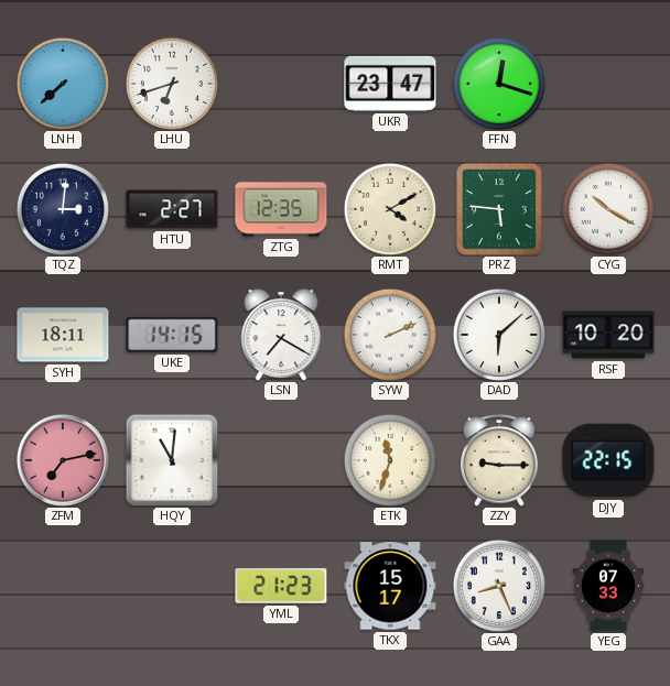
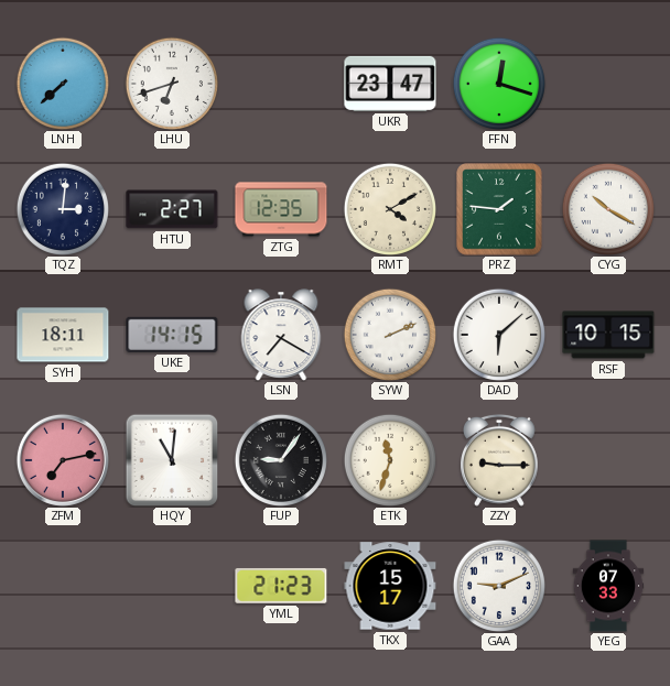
PRZ: 5:46 -> 1:46
RSF: 10:20 -> 10:15
FUP: none -> 9:06
DJY: 22:15 -> none
GAA: 8:26 -> 9:11
